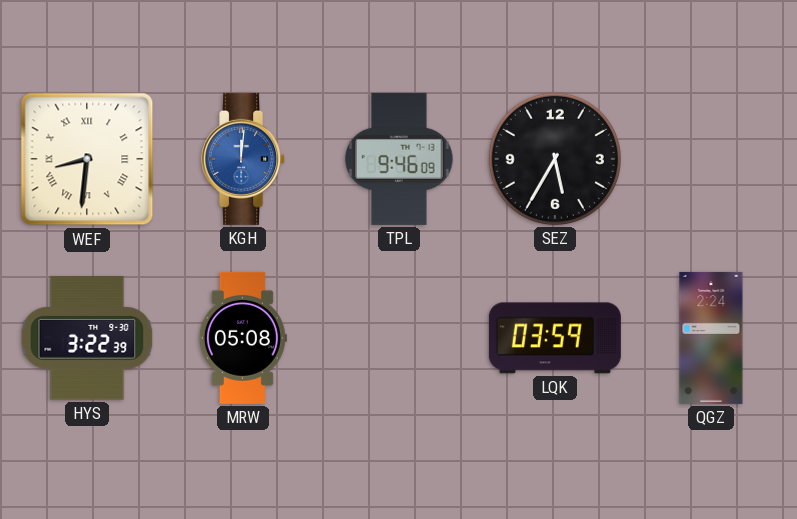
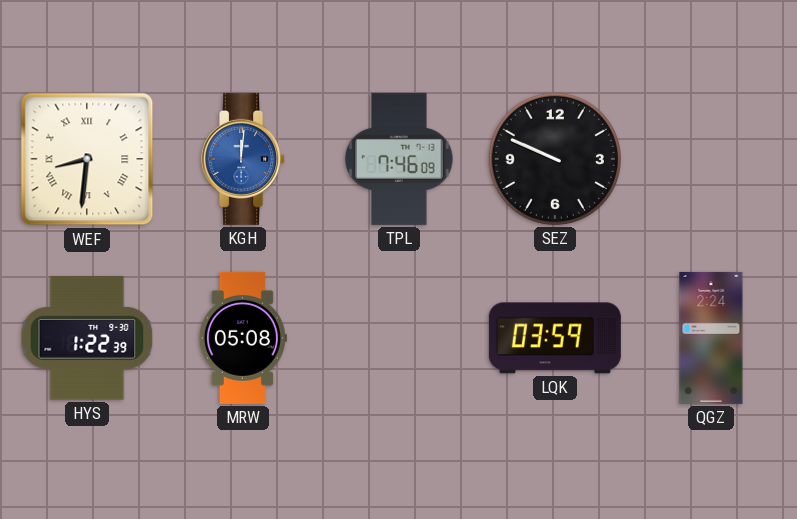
TPL: 9:46 -> 7:46
SEZ: 5:35 -> 9:49
HYS: 3:22 -> 1:22
